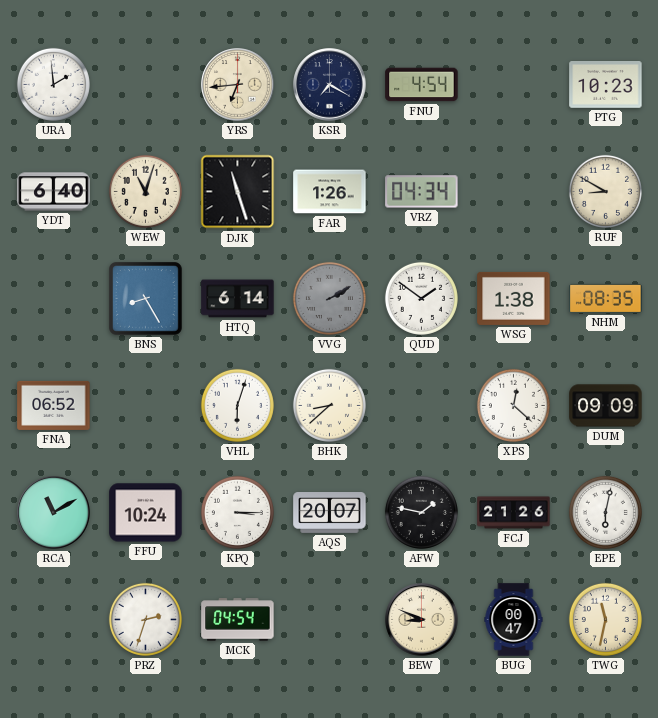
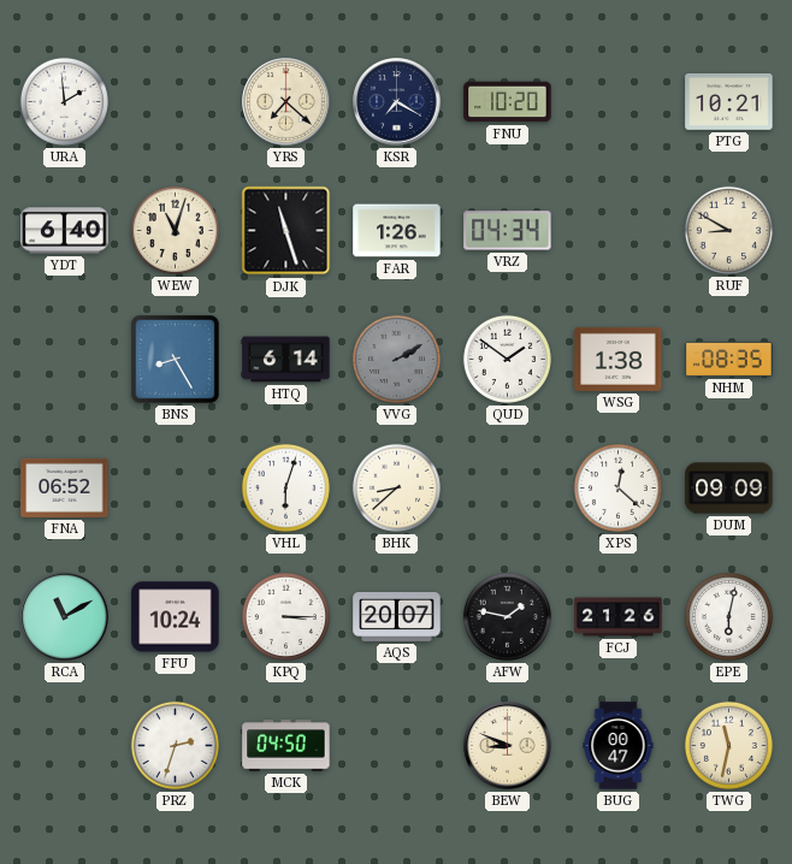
YRS: 6:44 -> 7:22
FNU: 4:54 -> 10:20
PTG: 10:23 -> 10:21
MCK: 04:54 -> 04:50
